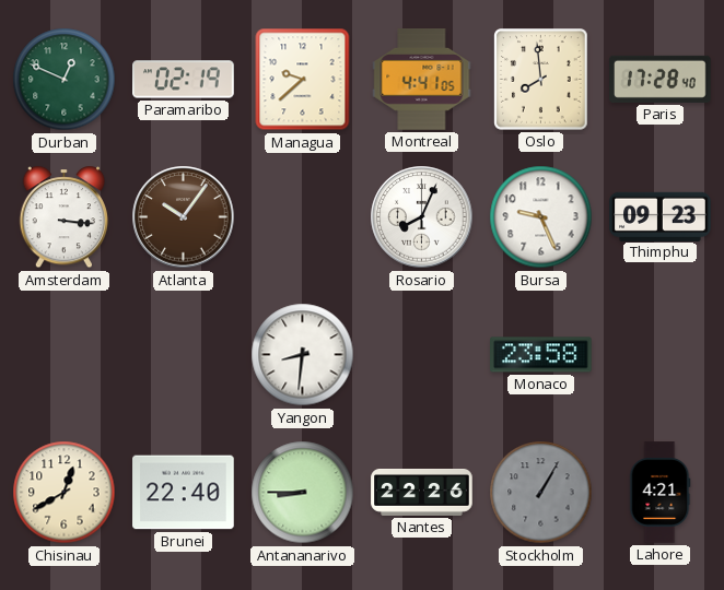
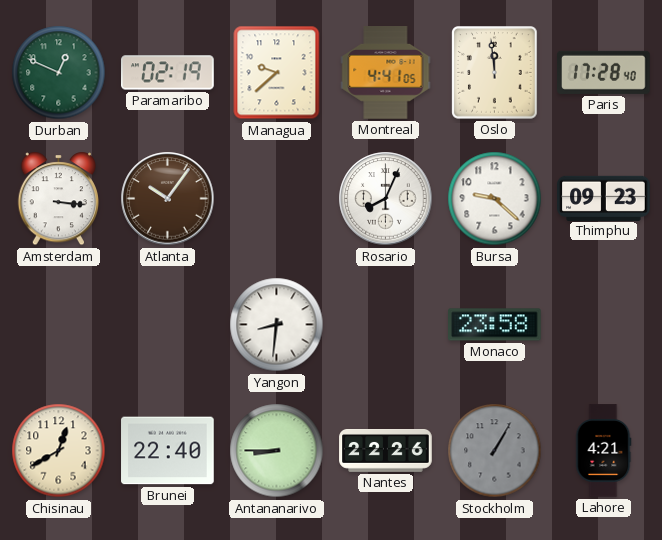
Oslo: 7:59 -> 11:59
Bursa: 9:26 -> 9:22
